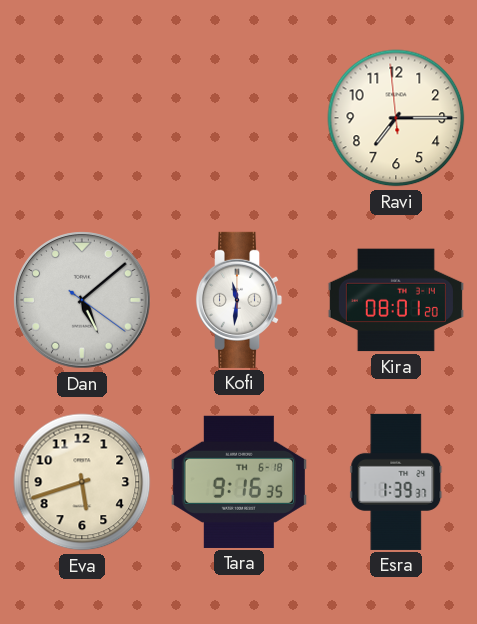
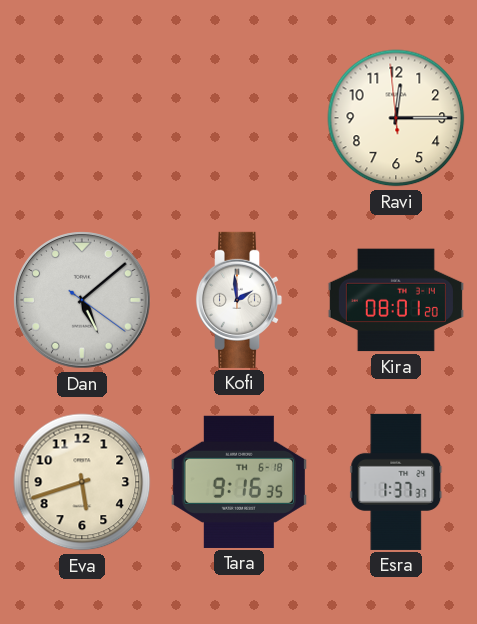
Ravi: 7:14 -> 12:14
Kofi: 11:31 -> 1:59
Esra: 1:39 -> 1:37
